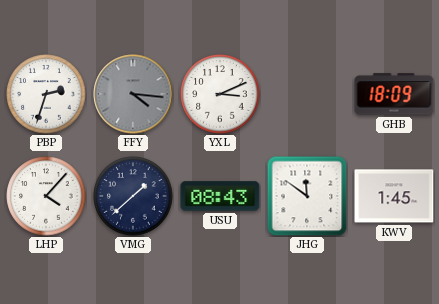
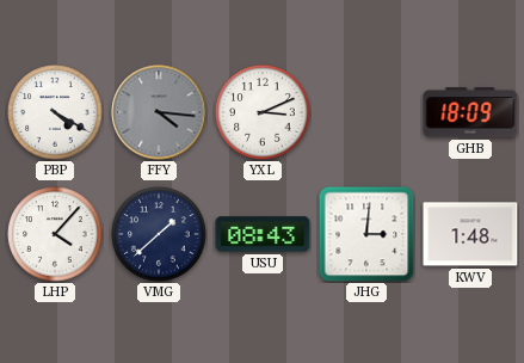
PBP: 2:33 -> 4:20
JHG: 11:51 -> 3:01
KWV: 1:45 -> 1:48
